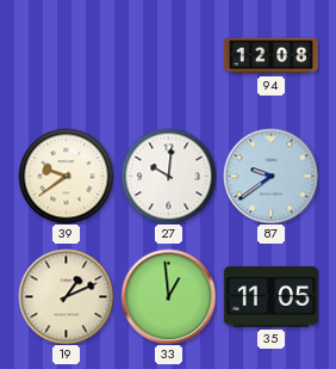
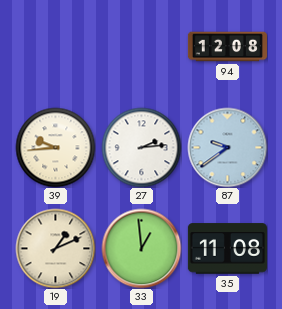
39: 9:39 -> 9:44
27: 10:01 -> 2:14
35: 11:05 -> 11:08
